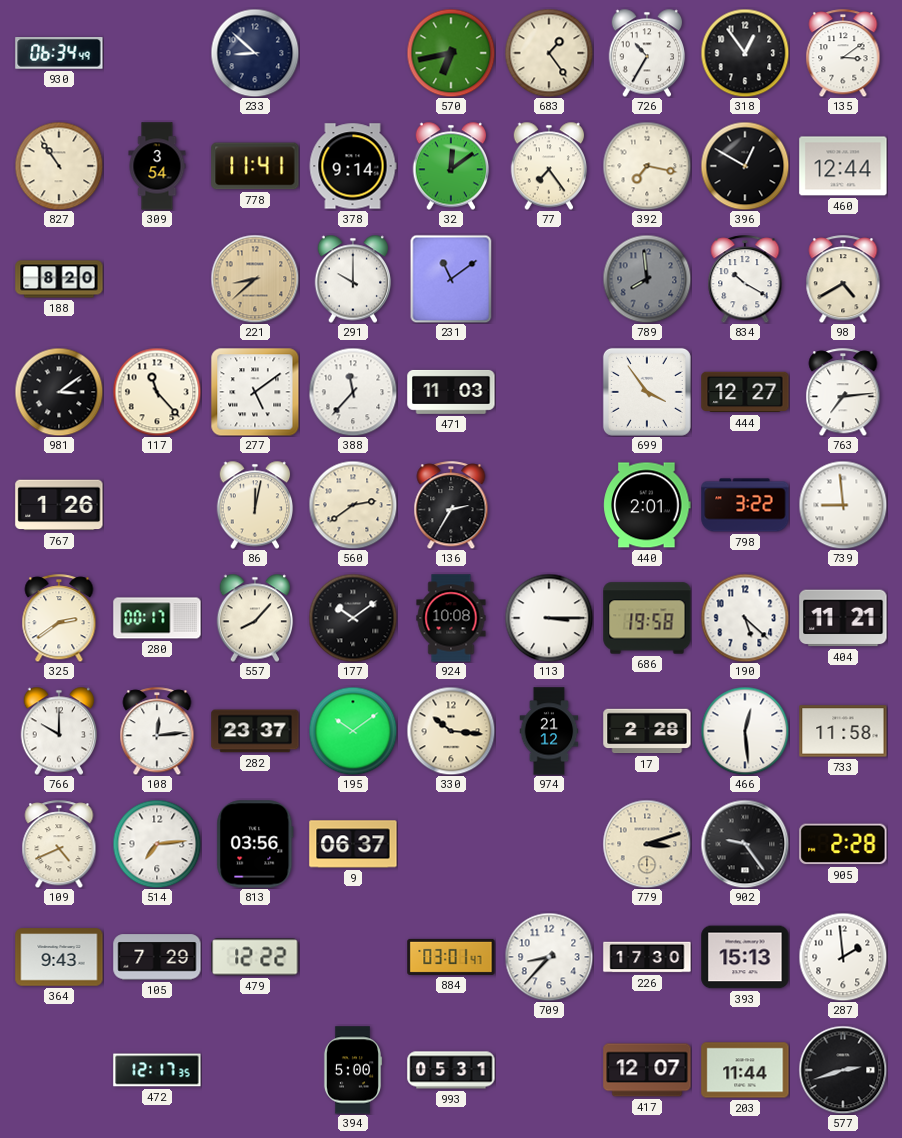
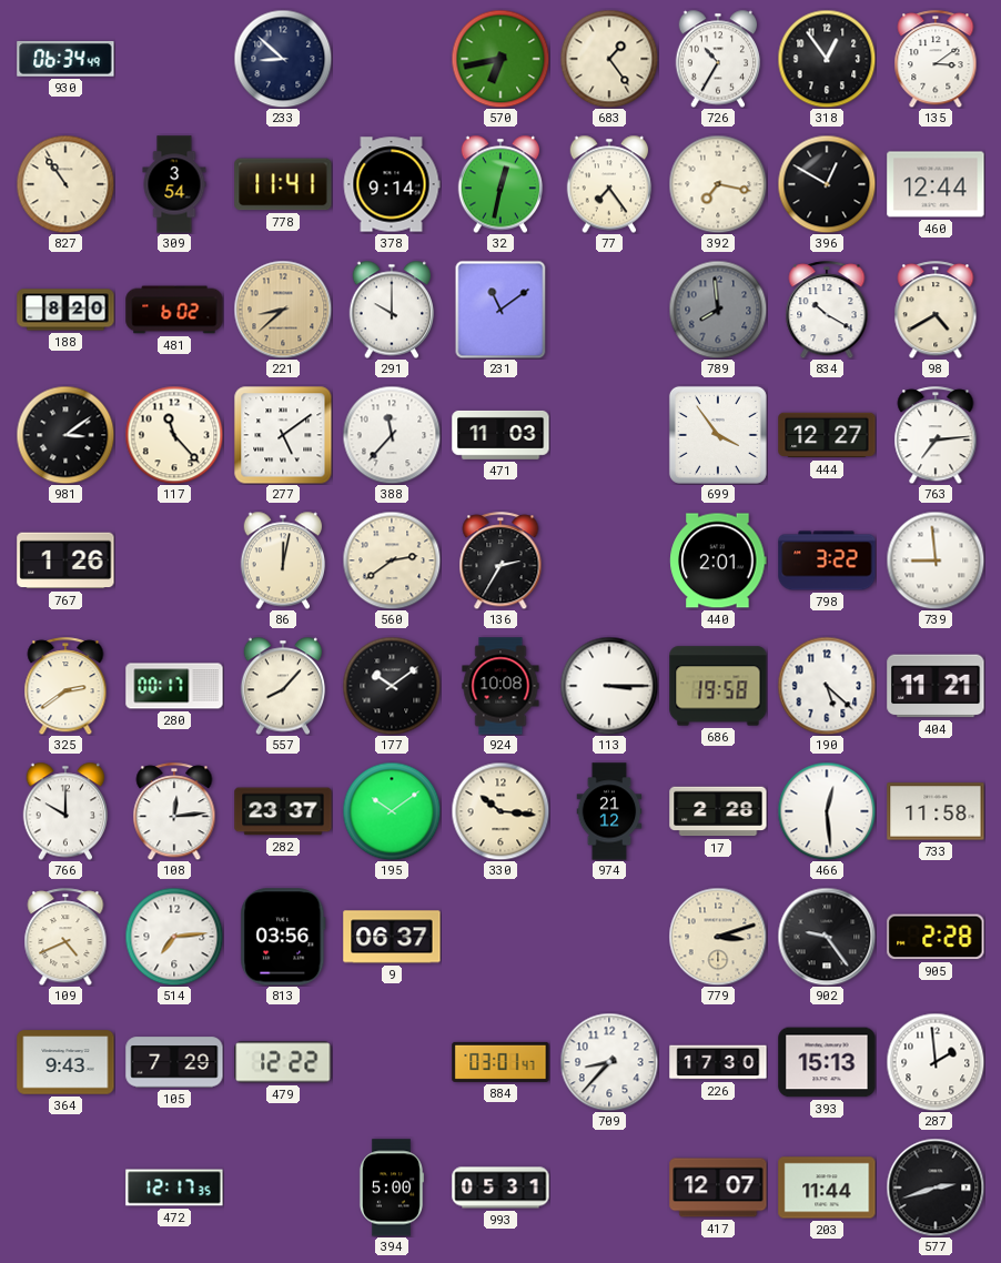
32: 12:09 -> 12:32
481: none -> 6:02
